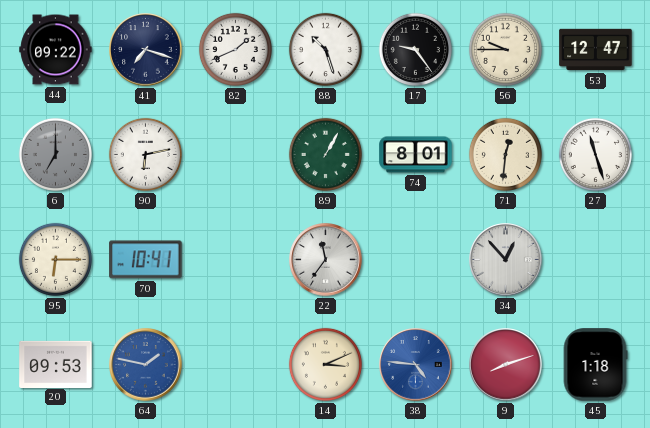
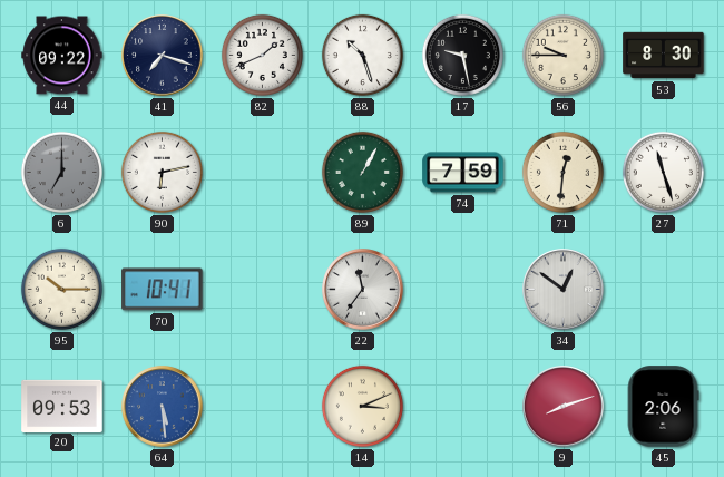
17: 9:24 -> 9:28
53: 12:47 -> 8:30
74: 8:01 -> 7:59
95: 6:15 -> 10:15
34: 12:53 -> 12:51
64: 1:47 -> 5:29
38: 4:46 -> none
45: 1:18 -> 2:06
